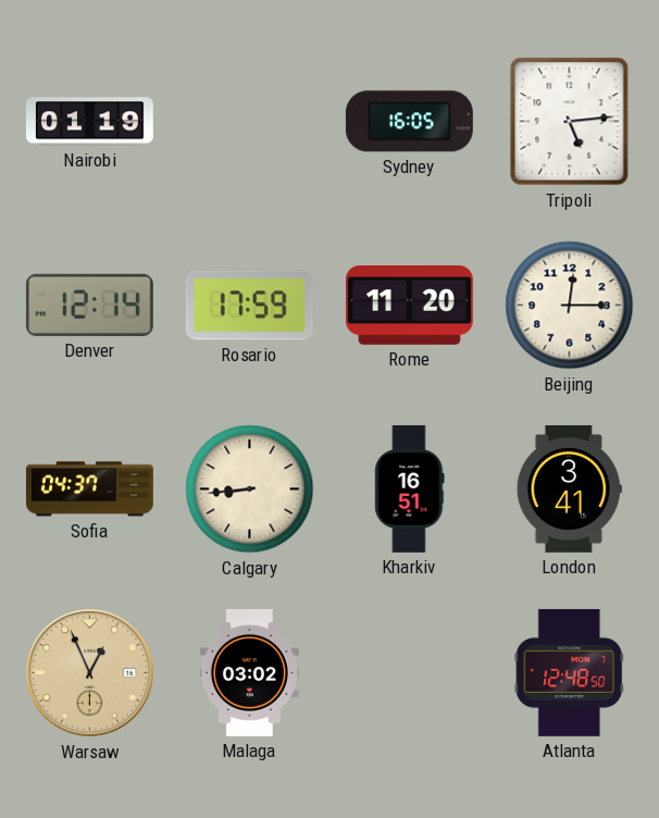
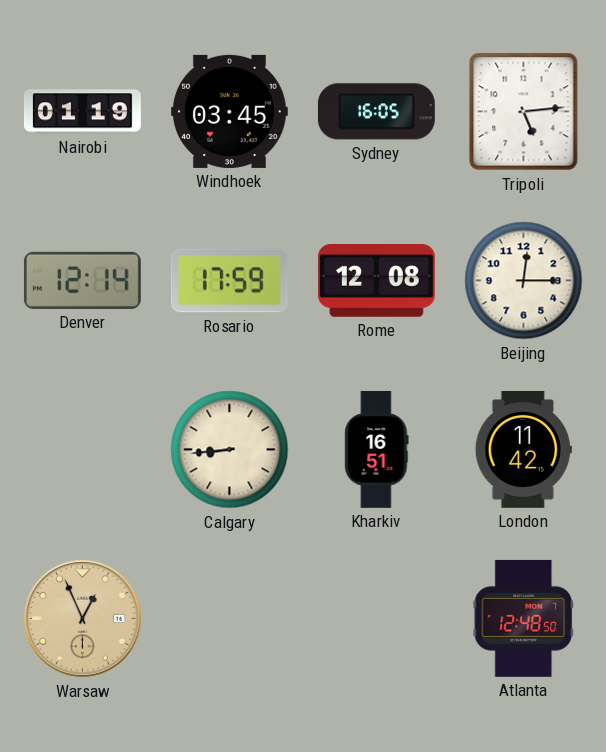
Windhoek: none -> 03:45
Rome: 11:20 -> 12:08
Sofia: 04:37 -> none
London: 3:41 -> 11:42
Malaga: 03:02 -> none
